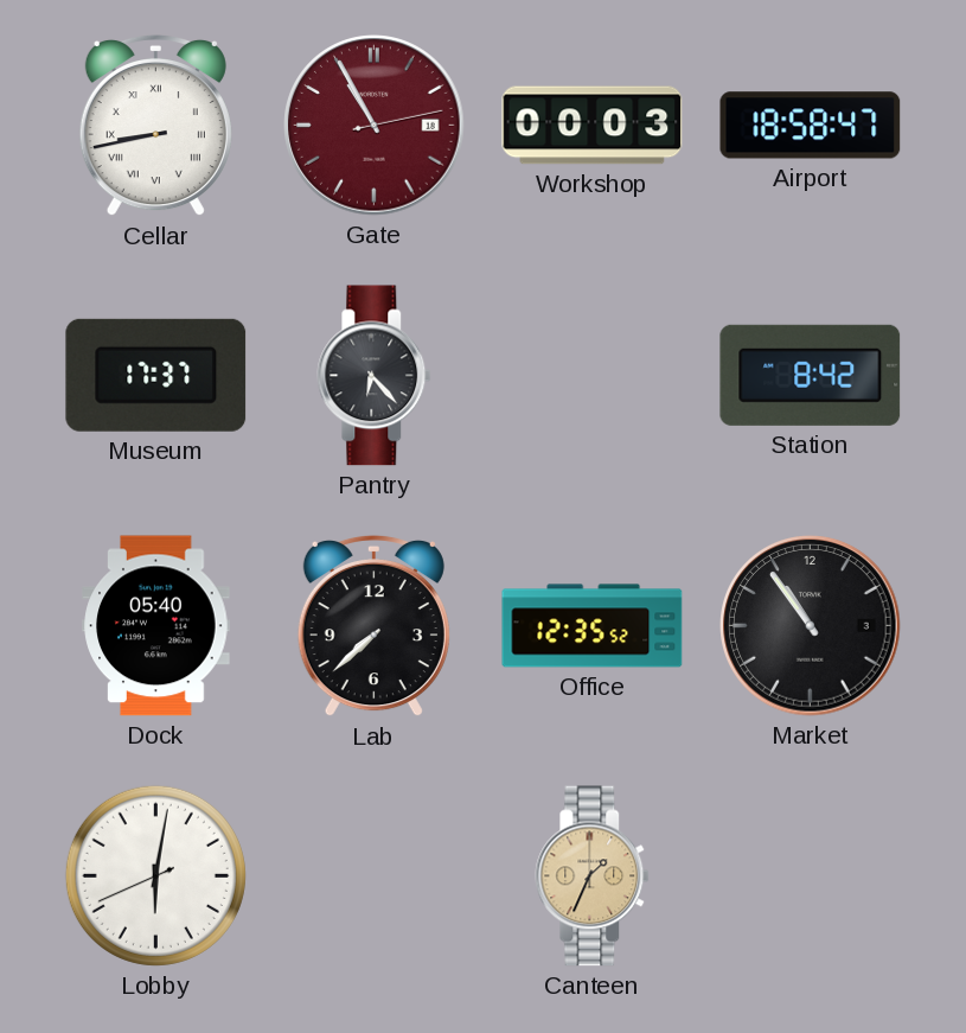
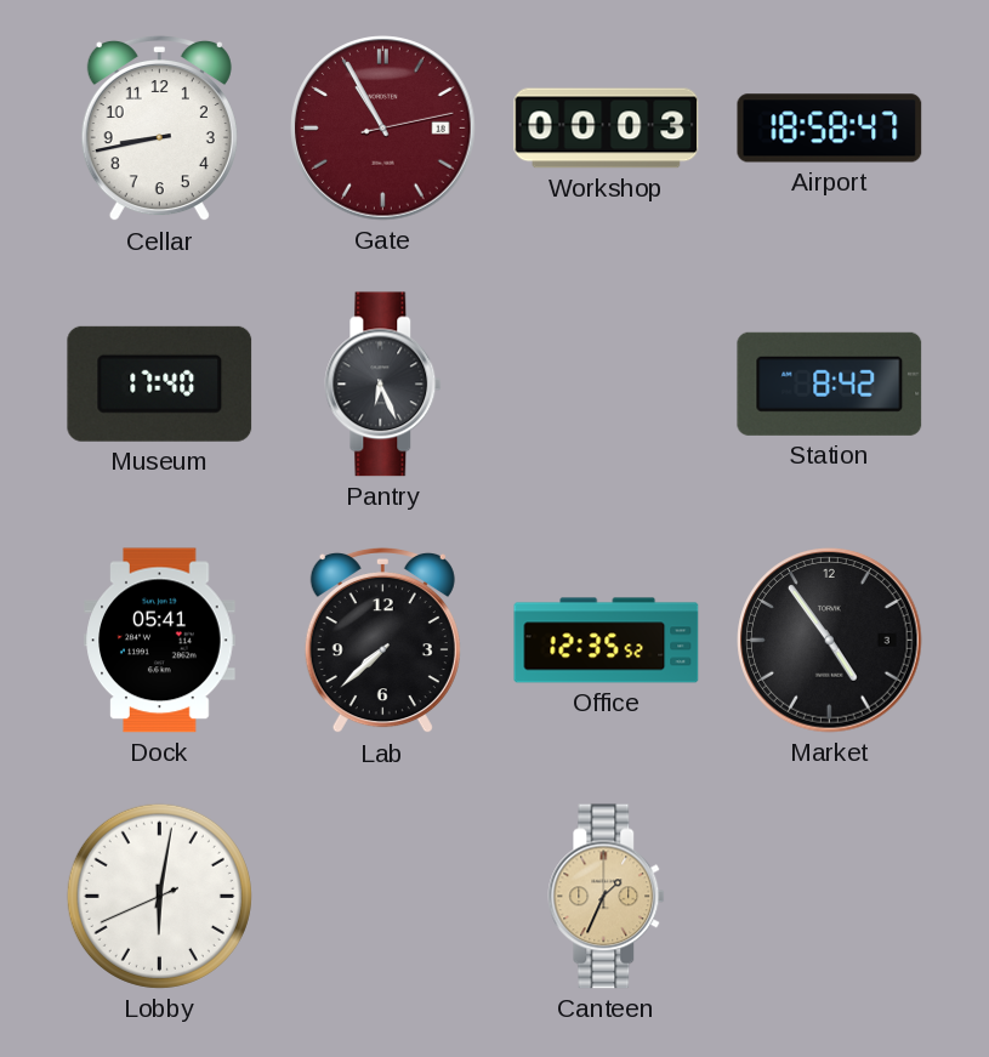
Cellar numerals: Roman -> Arabic
Museum: 17:37 -> 17:40
Pantry: 6:23 -> 6:26
Dock: 05:40 -> 05:41
Market: 10:54 -> 4:54
